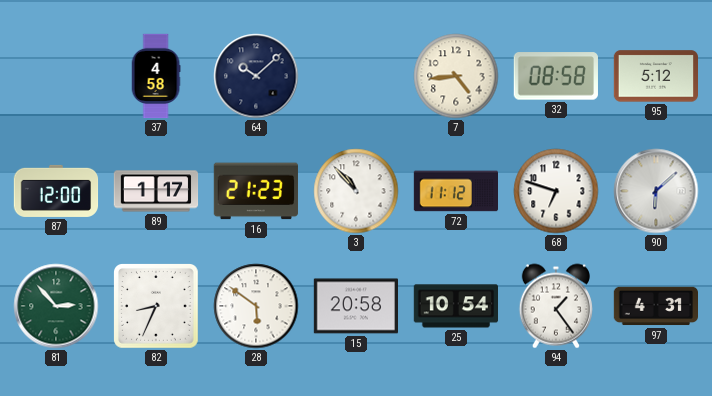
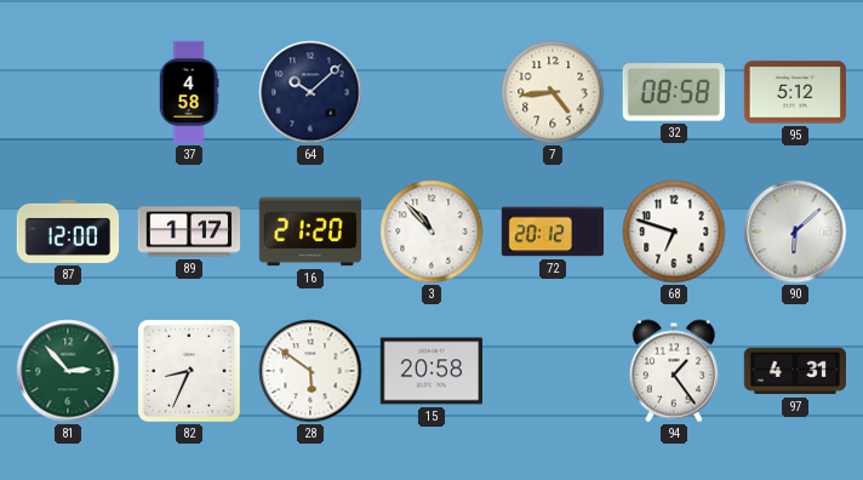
16: 21:23 -> 21:20
72: 11:12 -> 20:12
25: 10:54 -> none
